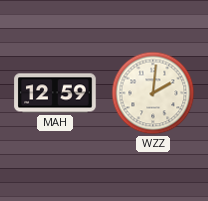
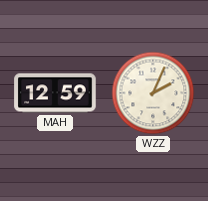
WZZ: 2:01 -> 2:04
